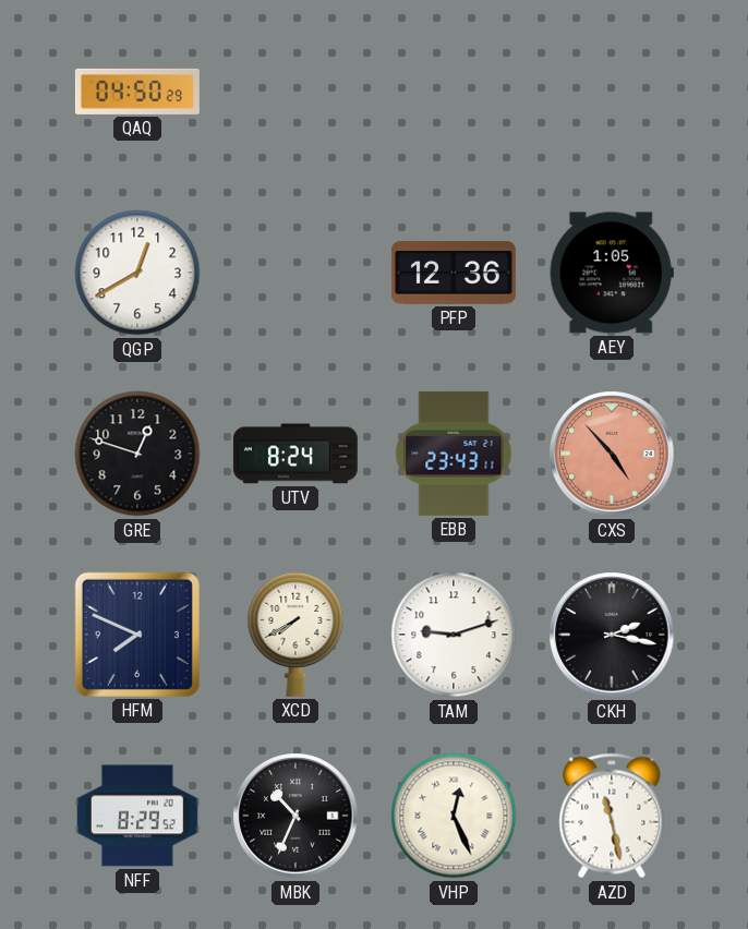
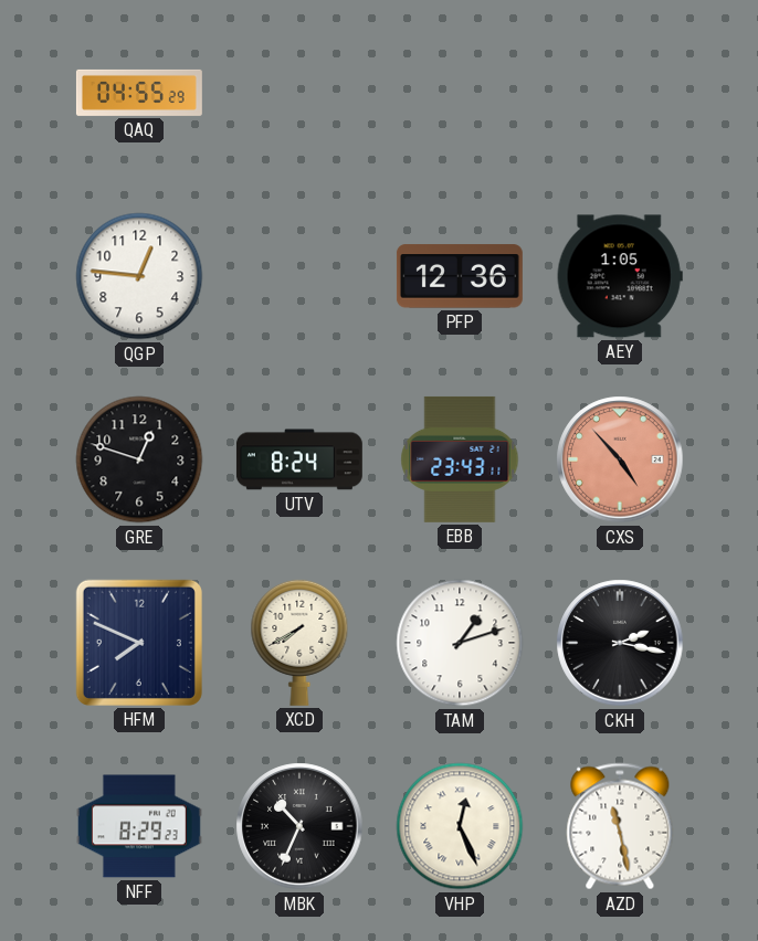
QAQ: 04:50 -> 04:55
QGP: 12:40 -> 12:46
TAM: 9:12 -> 1:12
NFF: 8:29:52 -> 8:29:23
